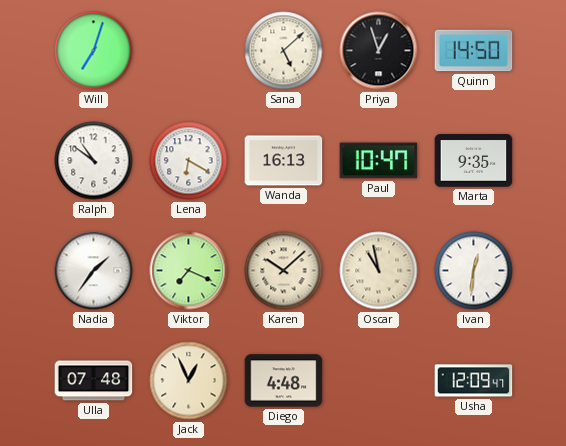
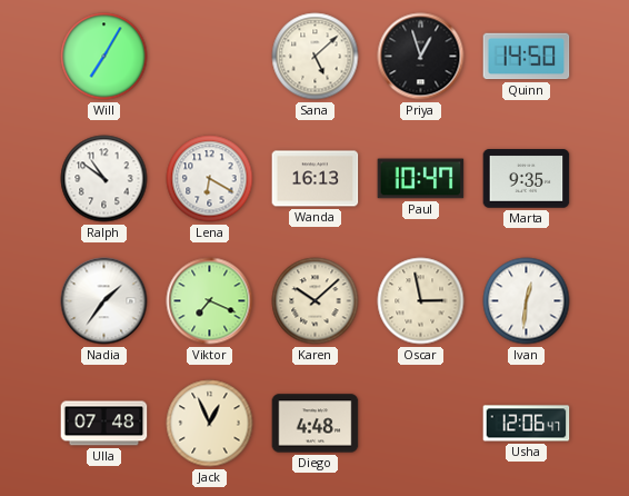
Will: 7:03 -> 7:05
Oscar: 10:58 -> 2:58
Usha: 12:09 -> 12:06
